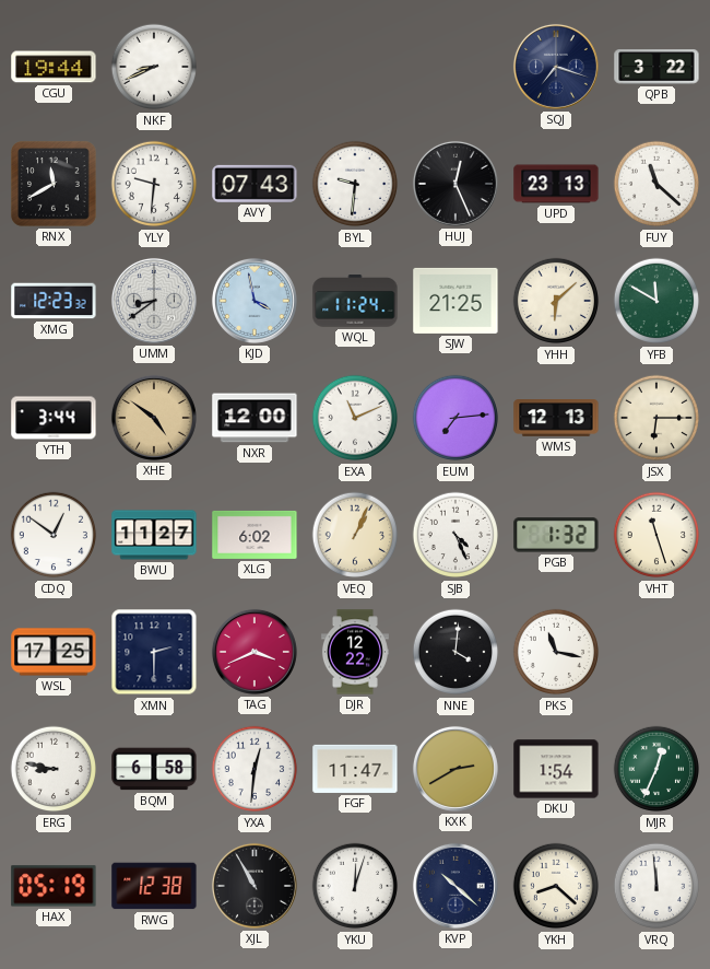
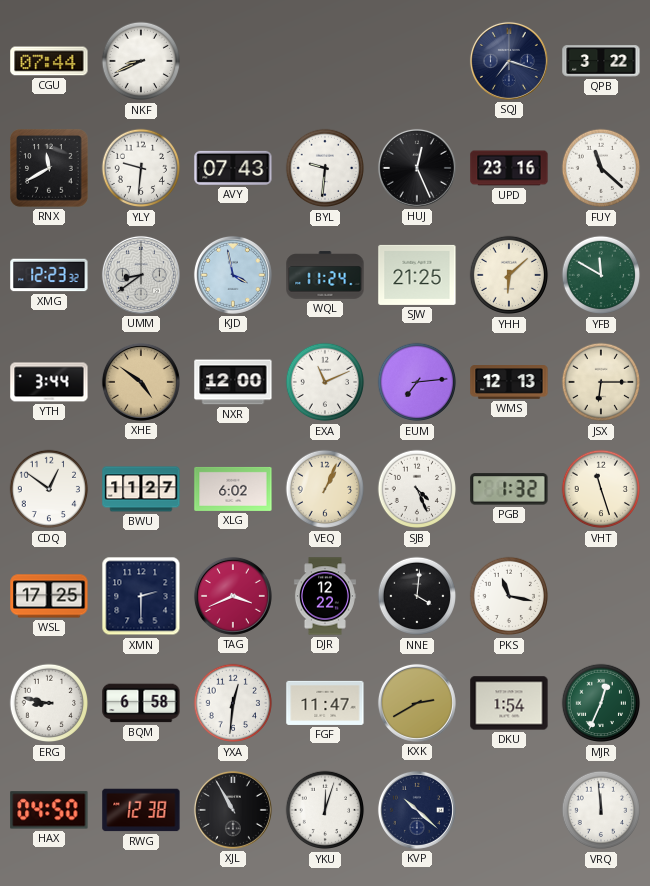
CGU: 19:44 -> 07:44
UPD: 23:13 -> 23:16
HAX: 05:19 -> 04:50
YKH: 8:22 -> none
